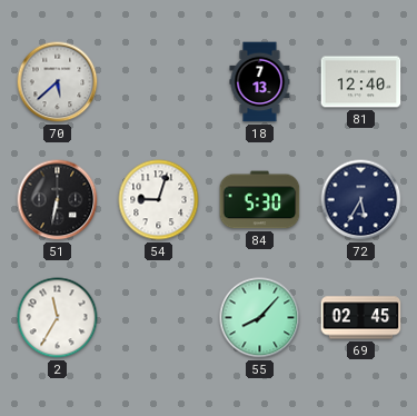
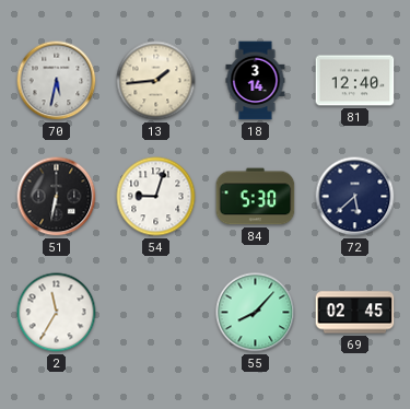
70: 5:38 -> 5:32
13: none -> 1:44
18: 7:13 -> 3:14
72: 5:35 -> 5:38
